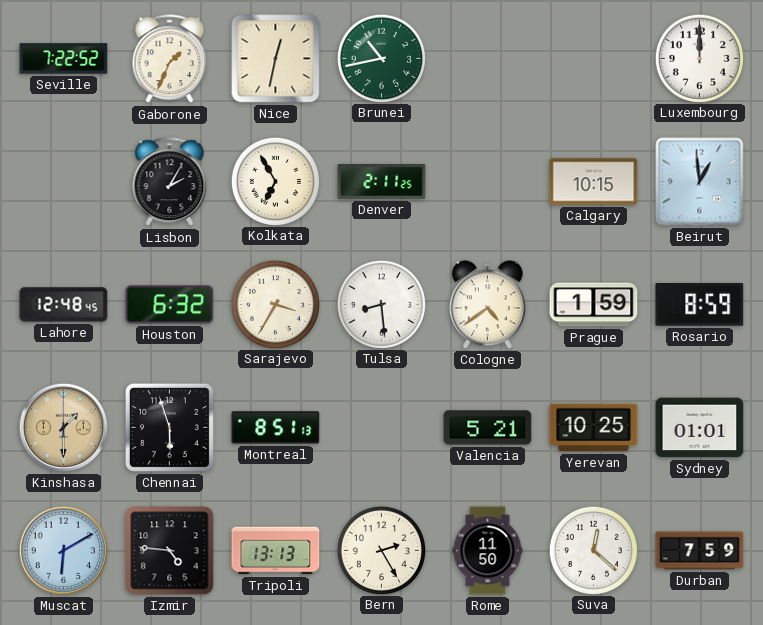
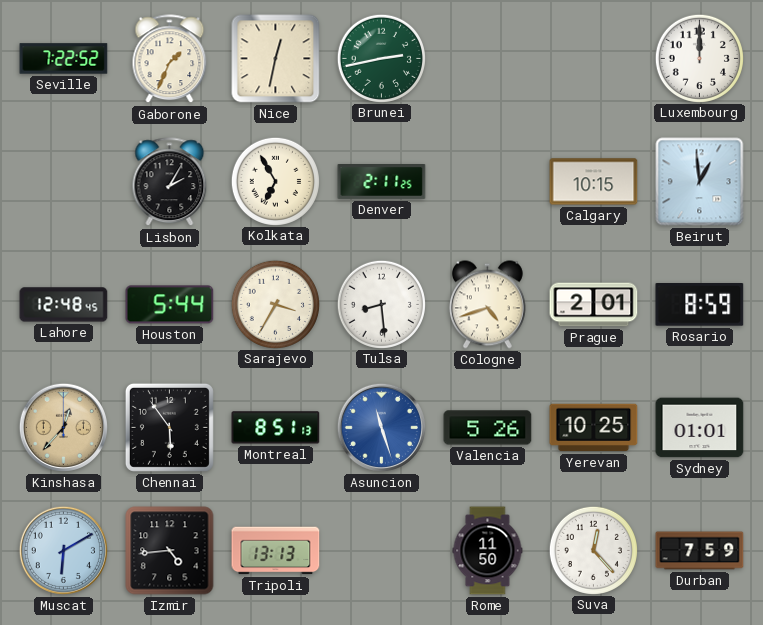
Brunei: 10:43 -> 2:43
Houston: 6:32 -> 5:44
Cologne: 4:39 -> 4:42
Prague: 1:59 -> 2:01
Kinshasa: 1:30 -> 12:37
Chennai: 5:57 -> 5:54
Asuncion: none -> 11:27
Valencia: 5:21 -> 5:26
Izmir: 4:46 -> 4:44
Bern: 2:25 -> none
Suva: 12:22 -> 12:23
